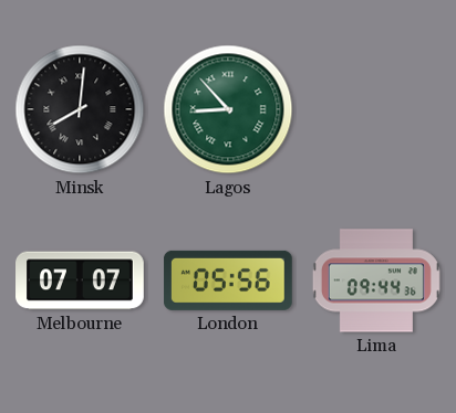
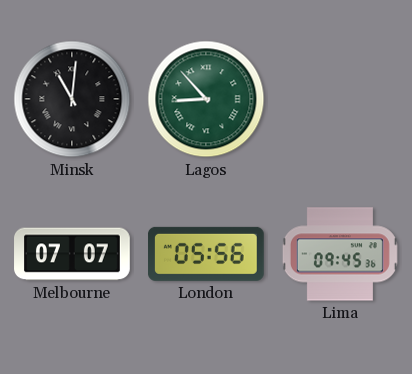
Minsk: 8:01 -> 11:01
Lima: 09:44 -> 09:45
